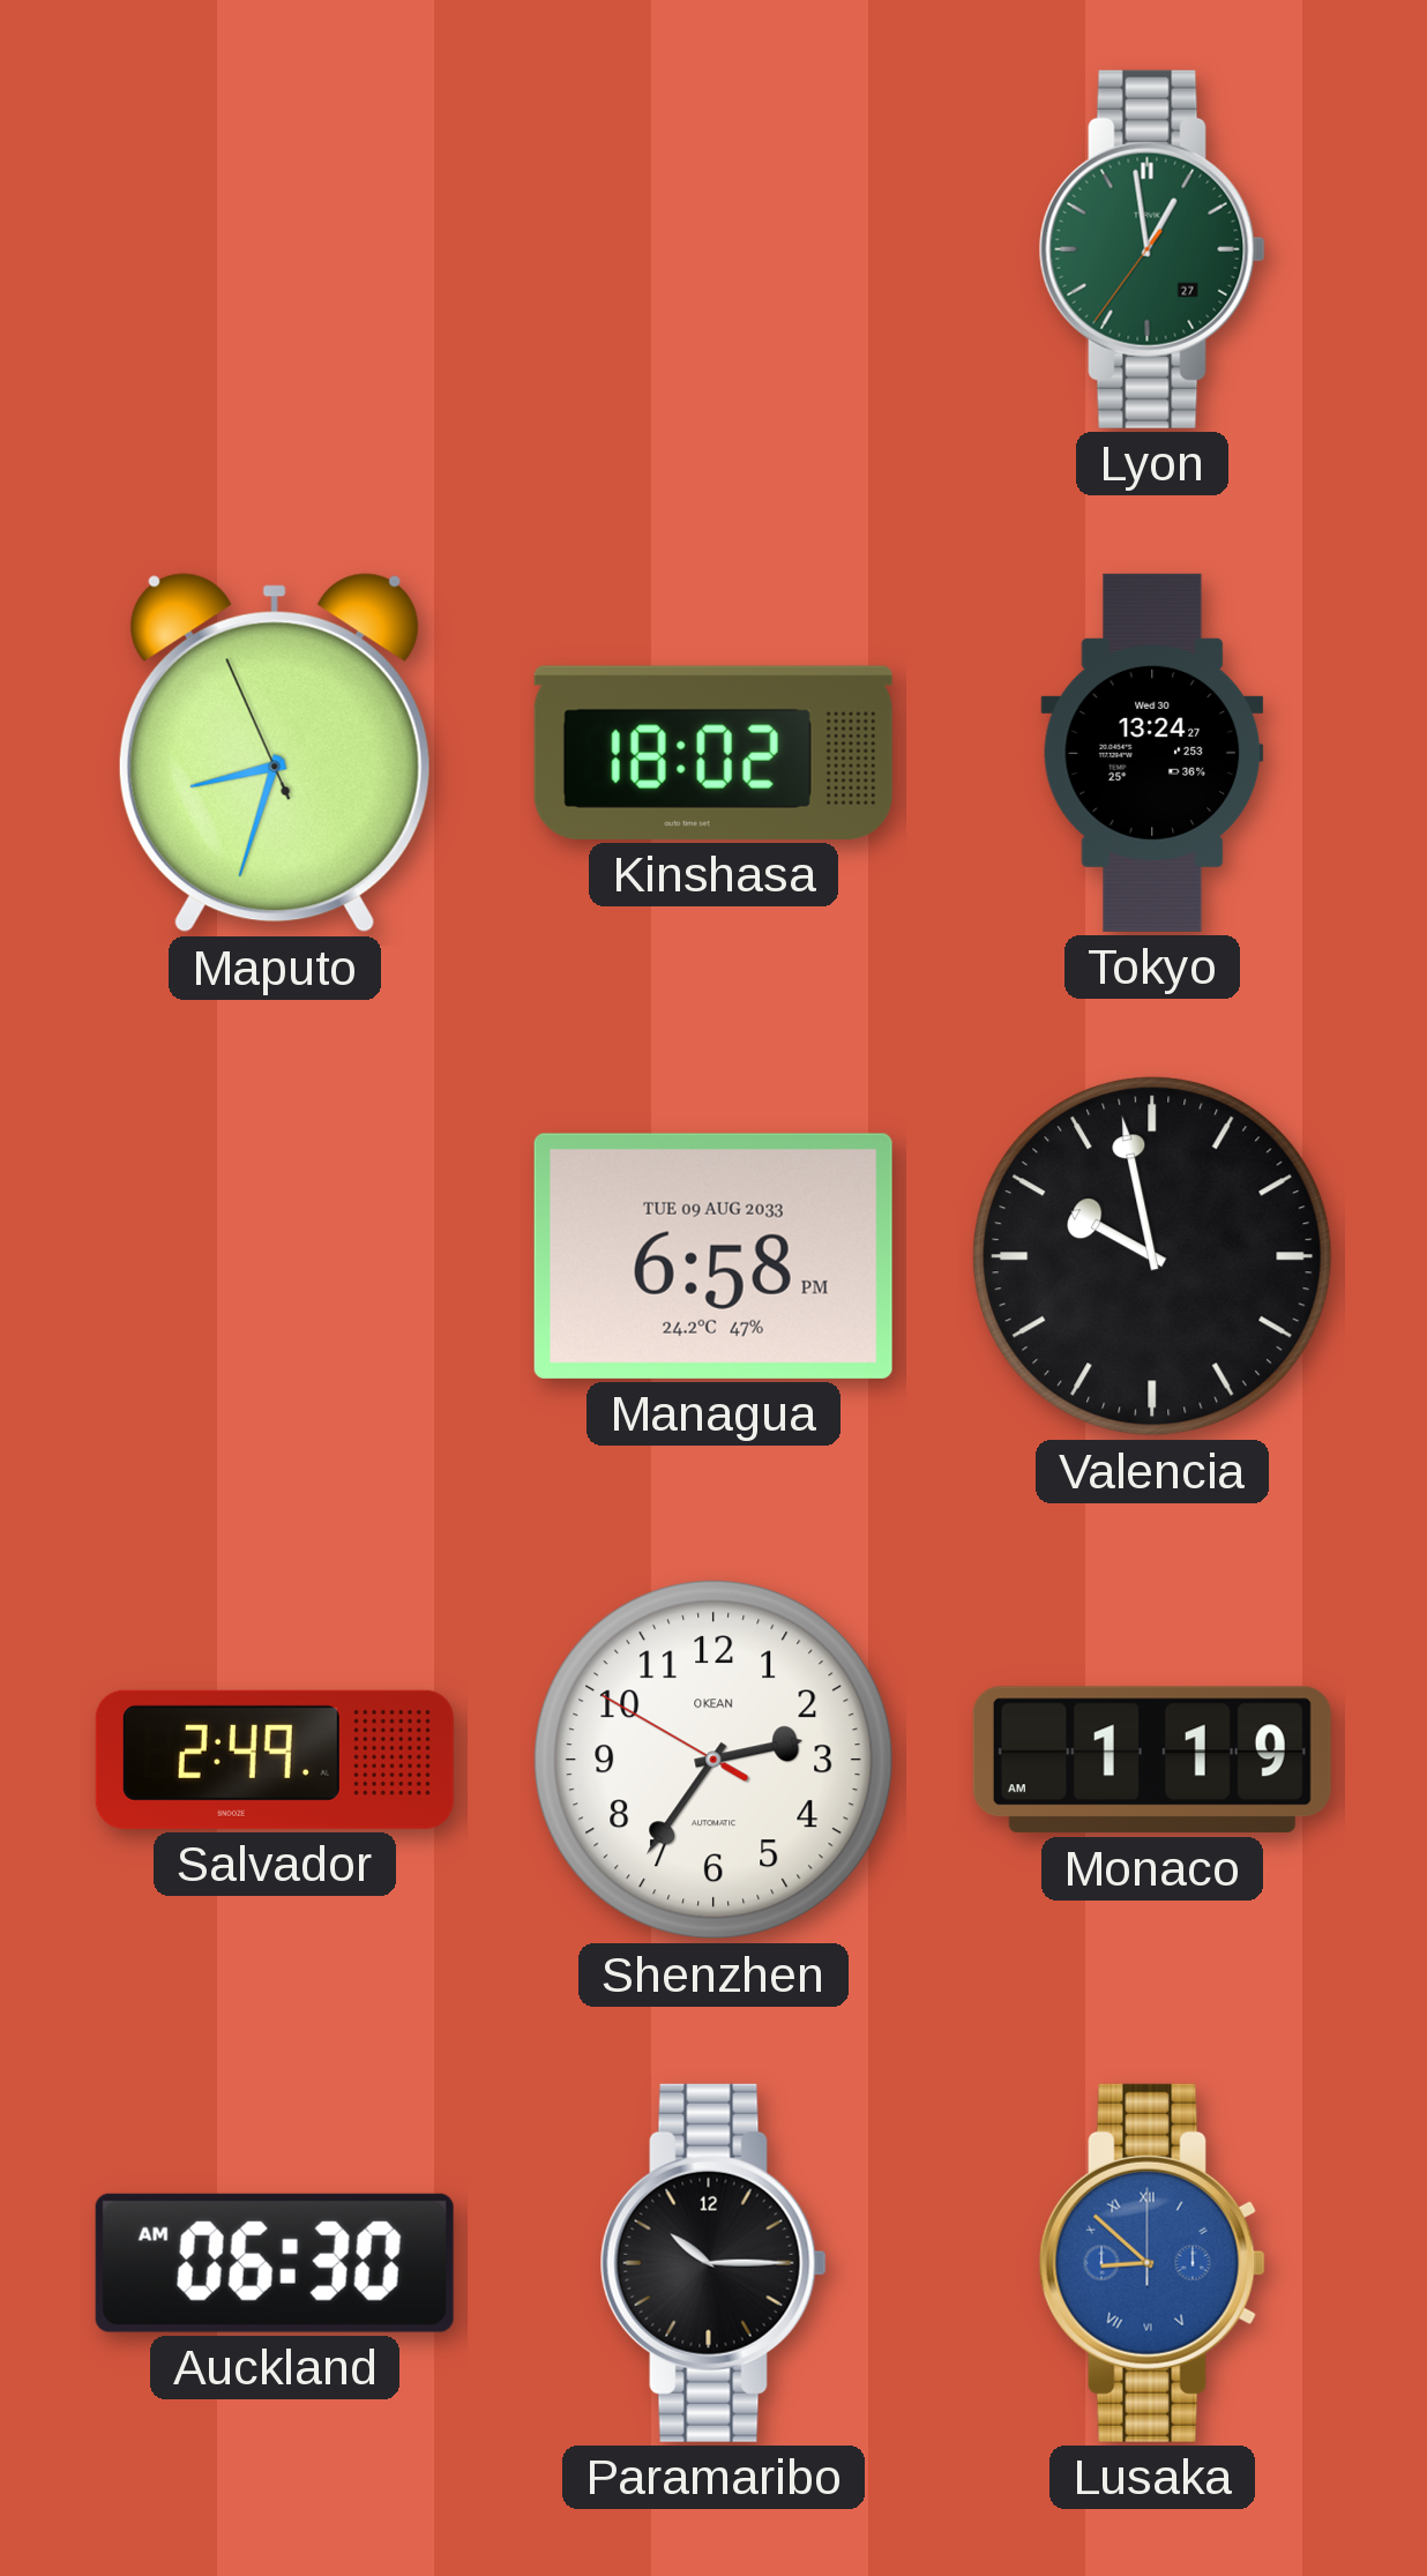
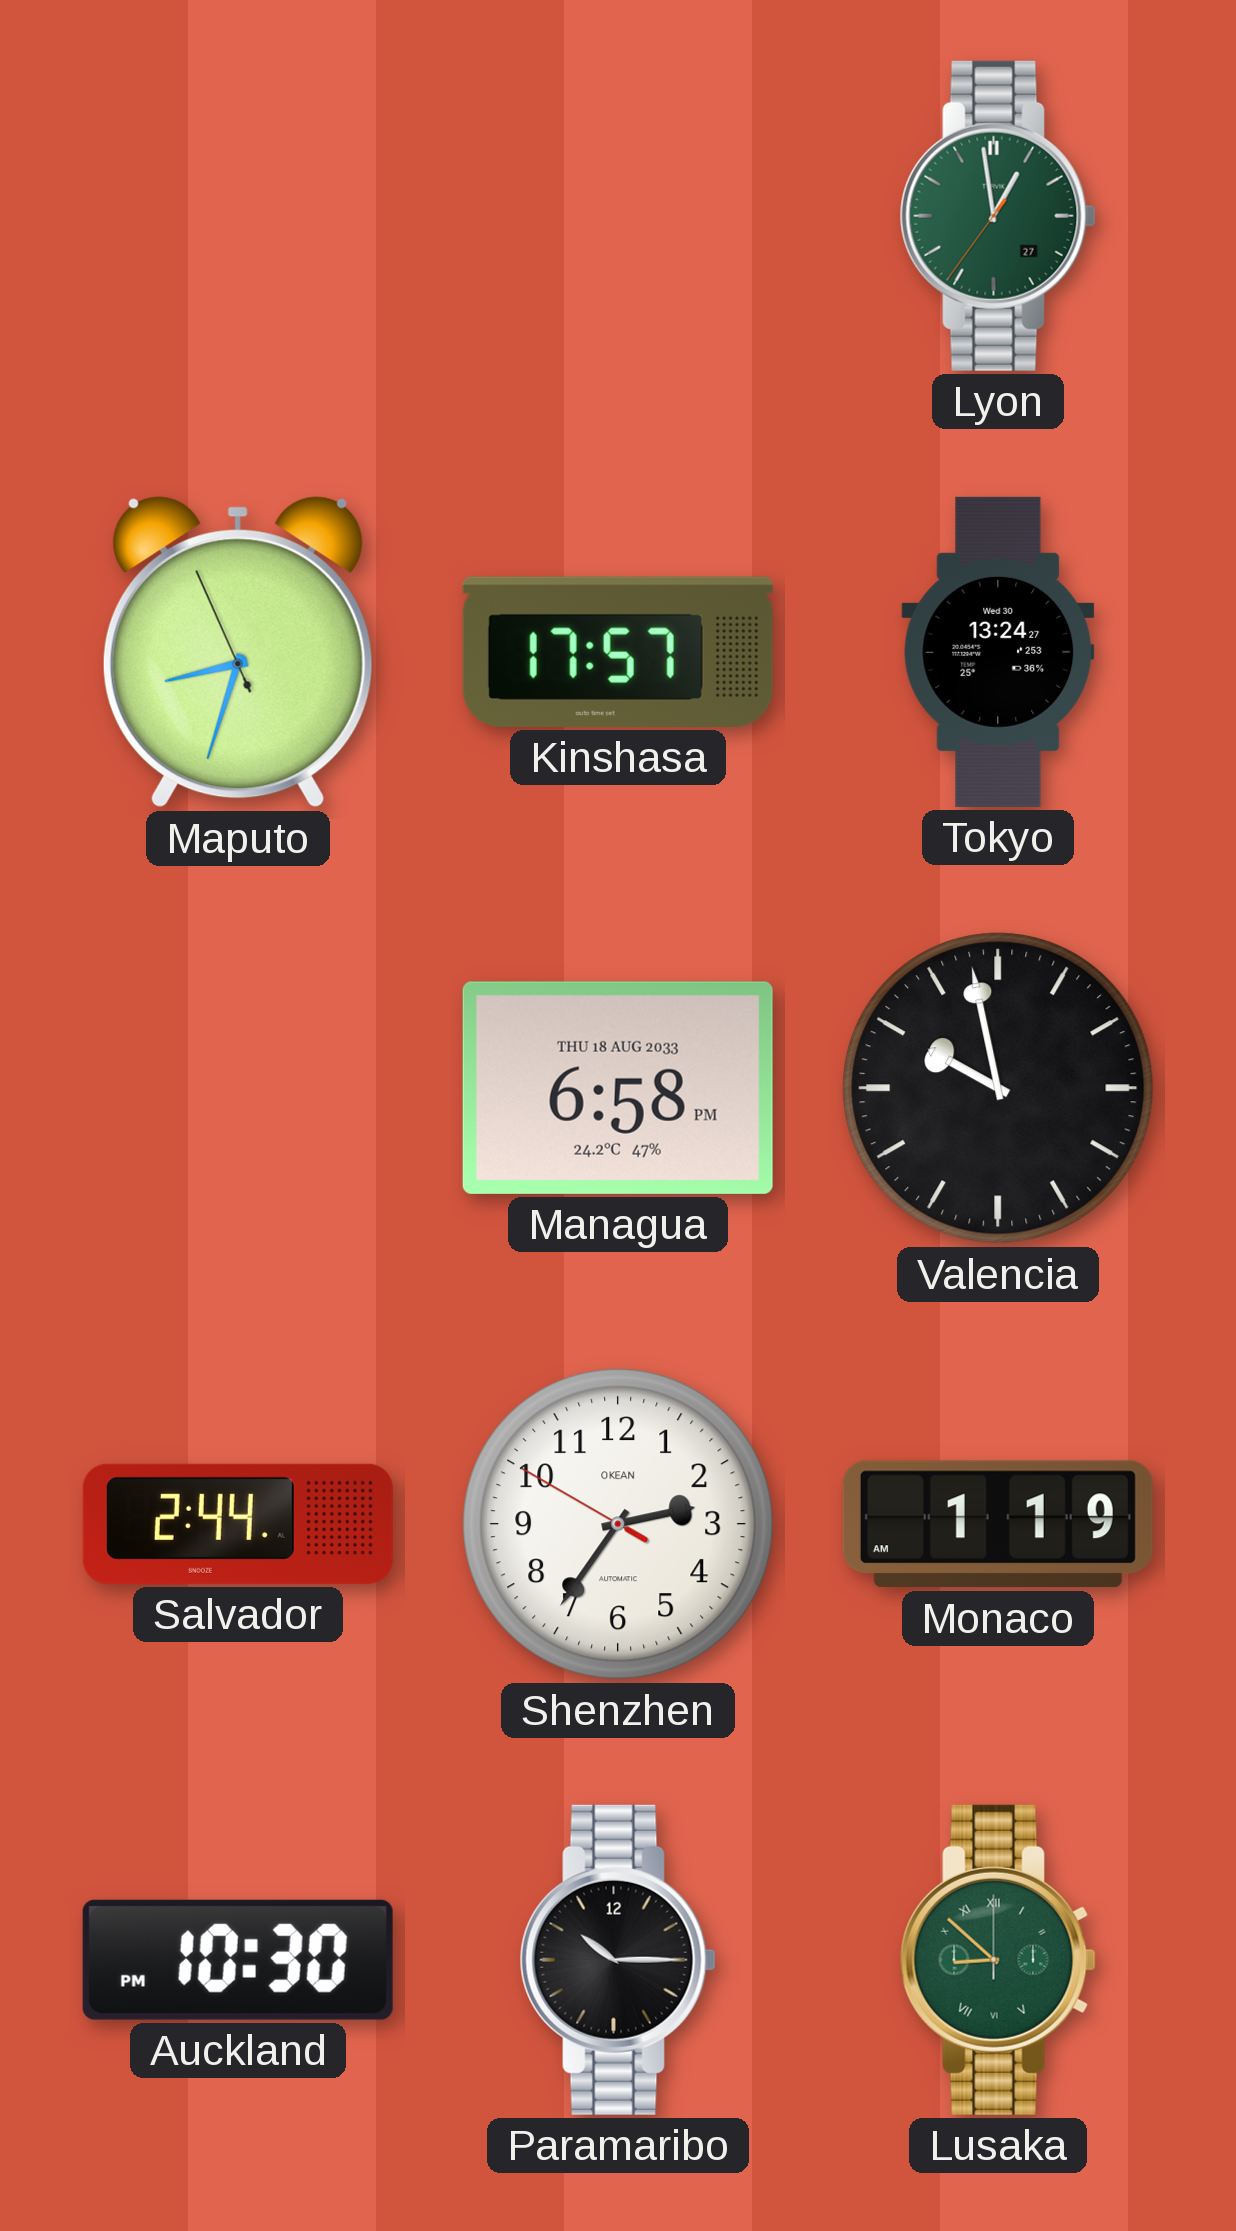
Kinshasa: 18:02 -> 17:57
Managua date: TUE 09 AUG 2033 -> THU 18 AUG 2033
Salvador: 2:49 -> 2:44
Auckland: 06:30 -> 10:30
Lusaka dial: blue -> green
